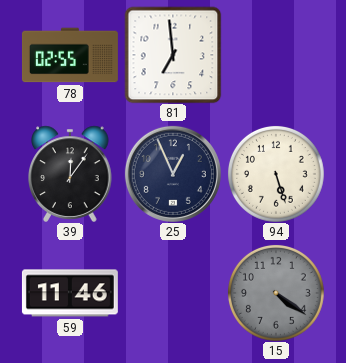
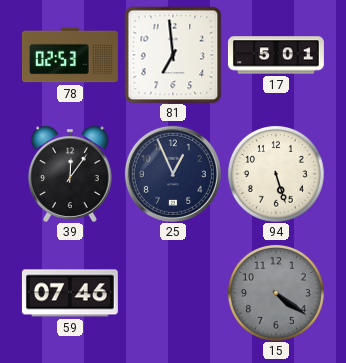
78: 02:55 -> 02:53
17: none -> 5:01
59: 11:46 -> 07:46
